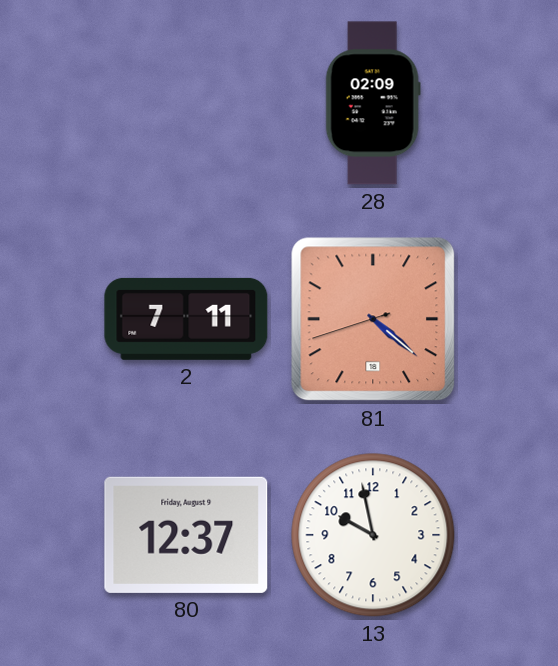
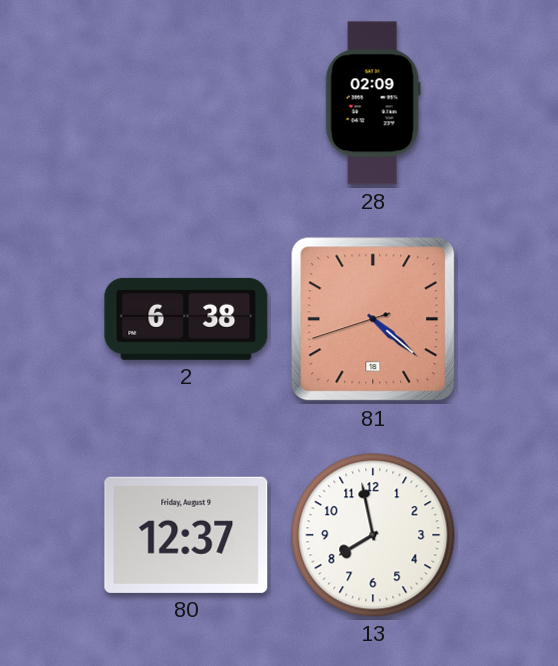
2: 7:11 -> 6:38
13: 9:58 -> 7:58
